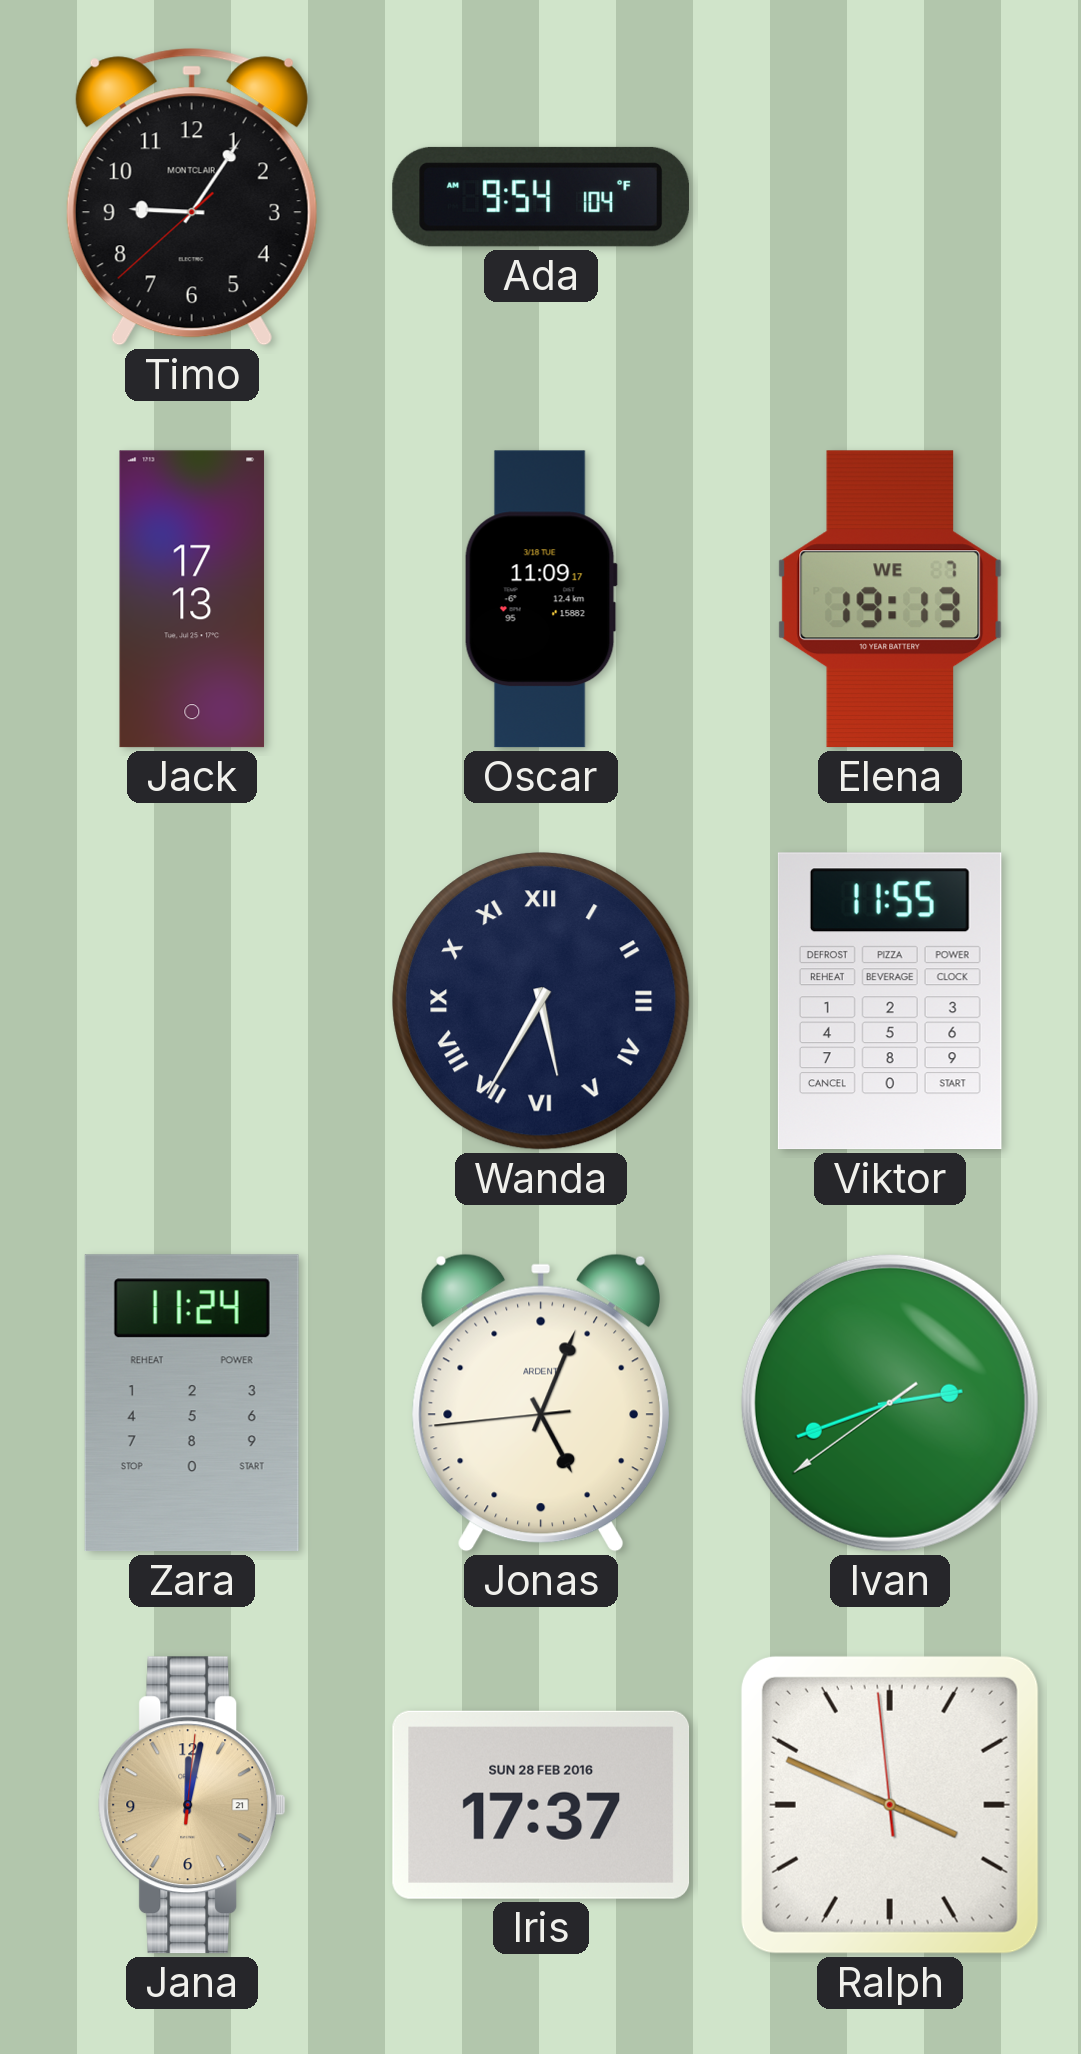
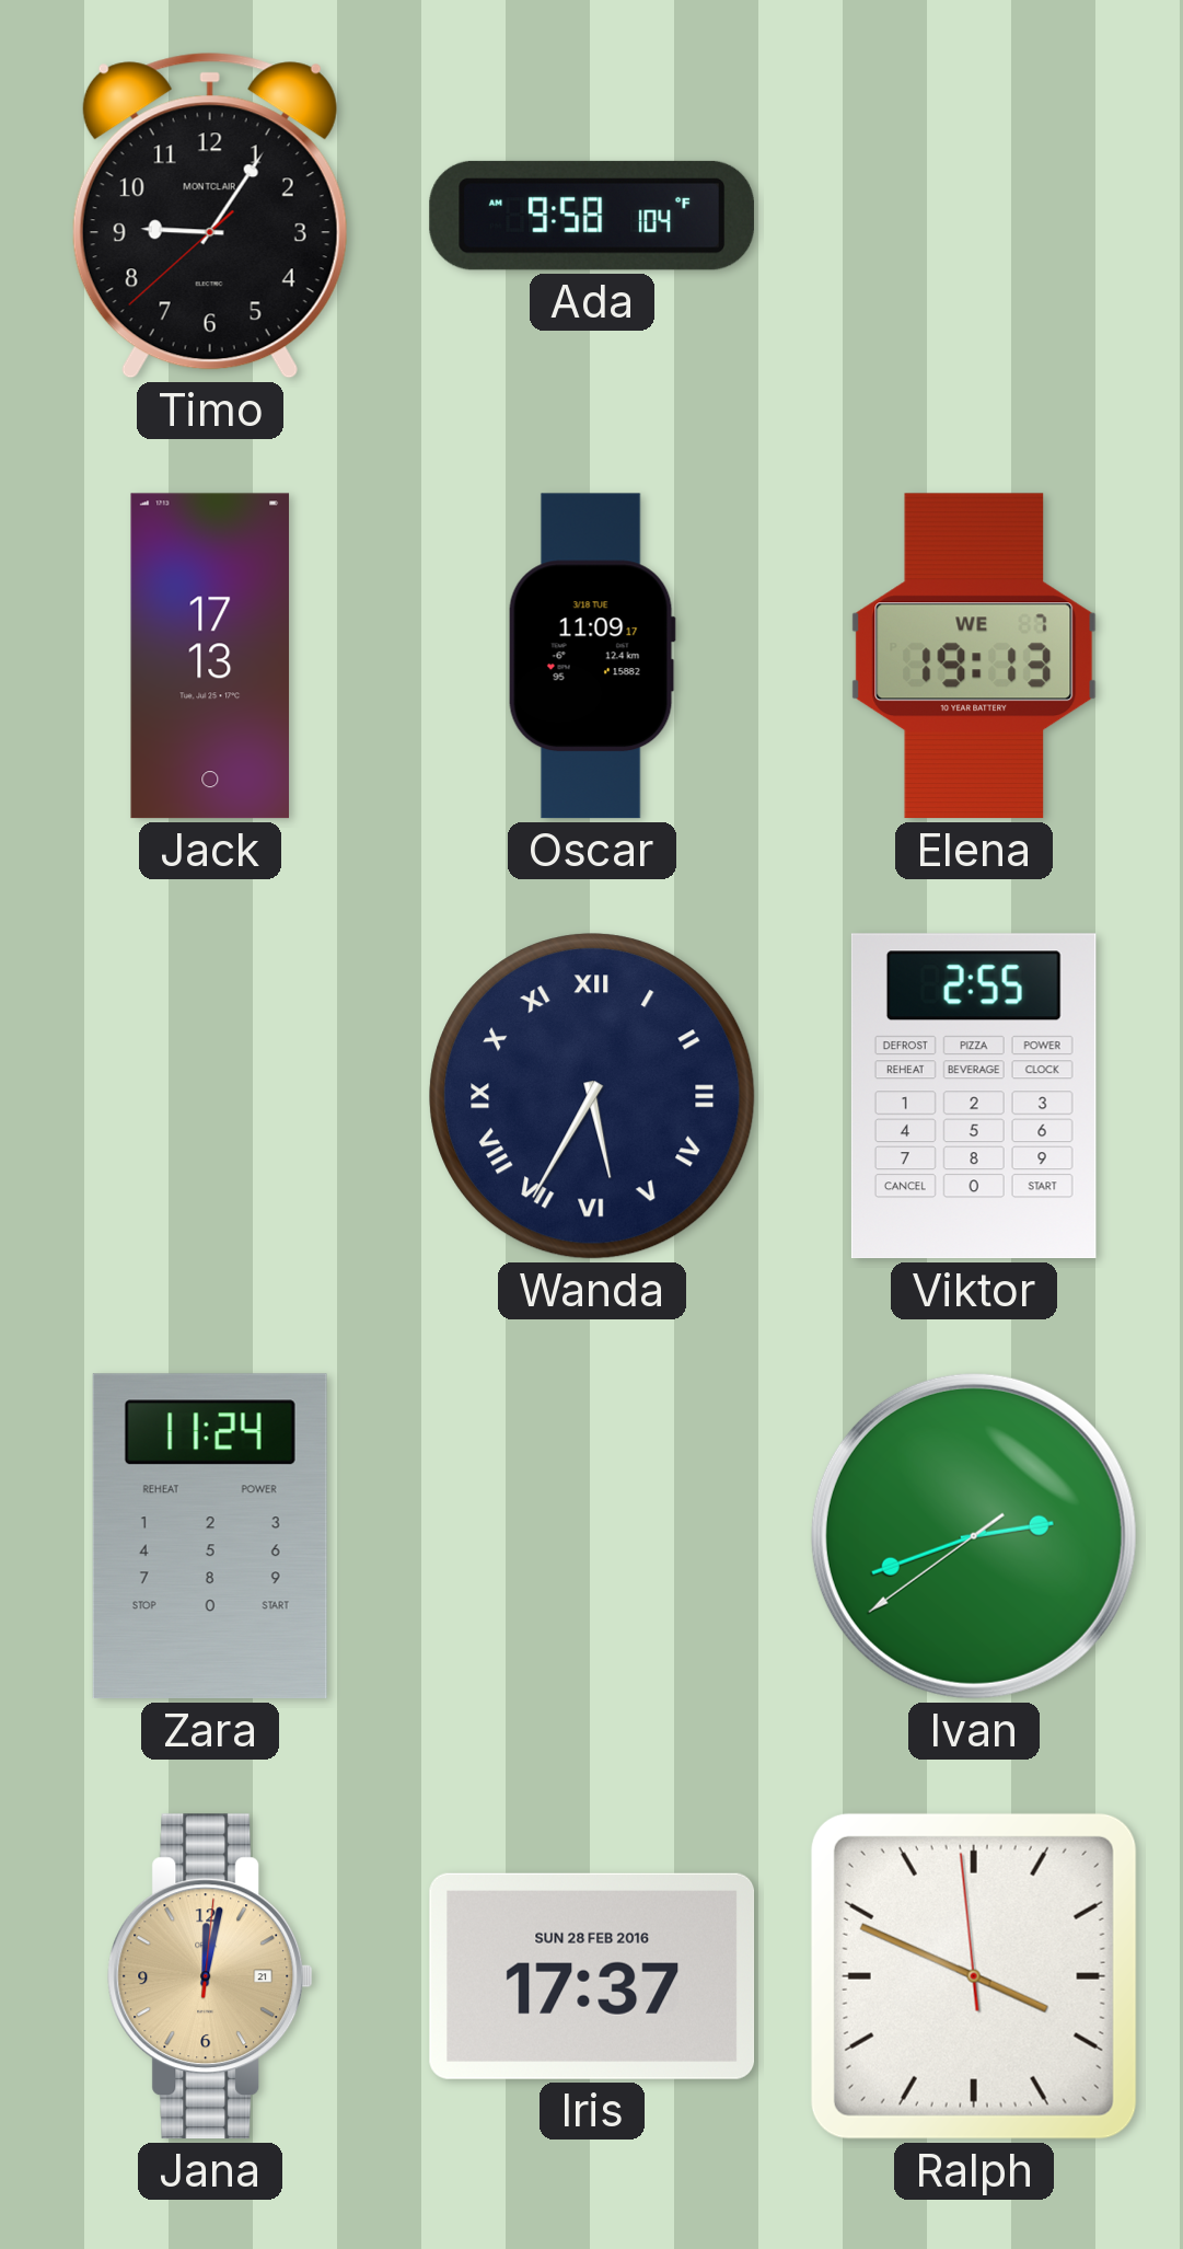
Ada: 9:54 -> 9:58
Viktor: 11:55 -> 2:55
Jonas: 5:03 -> none
